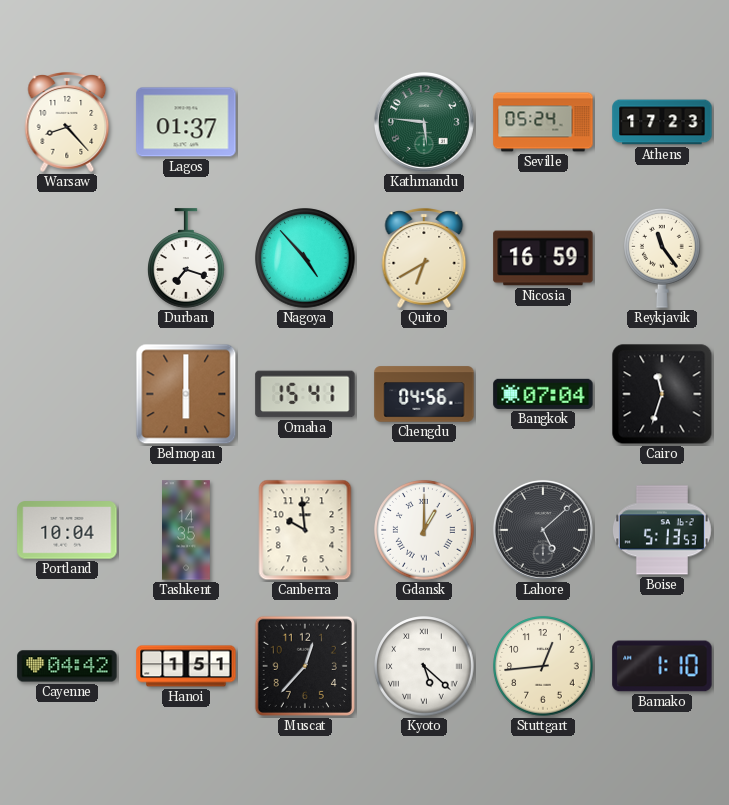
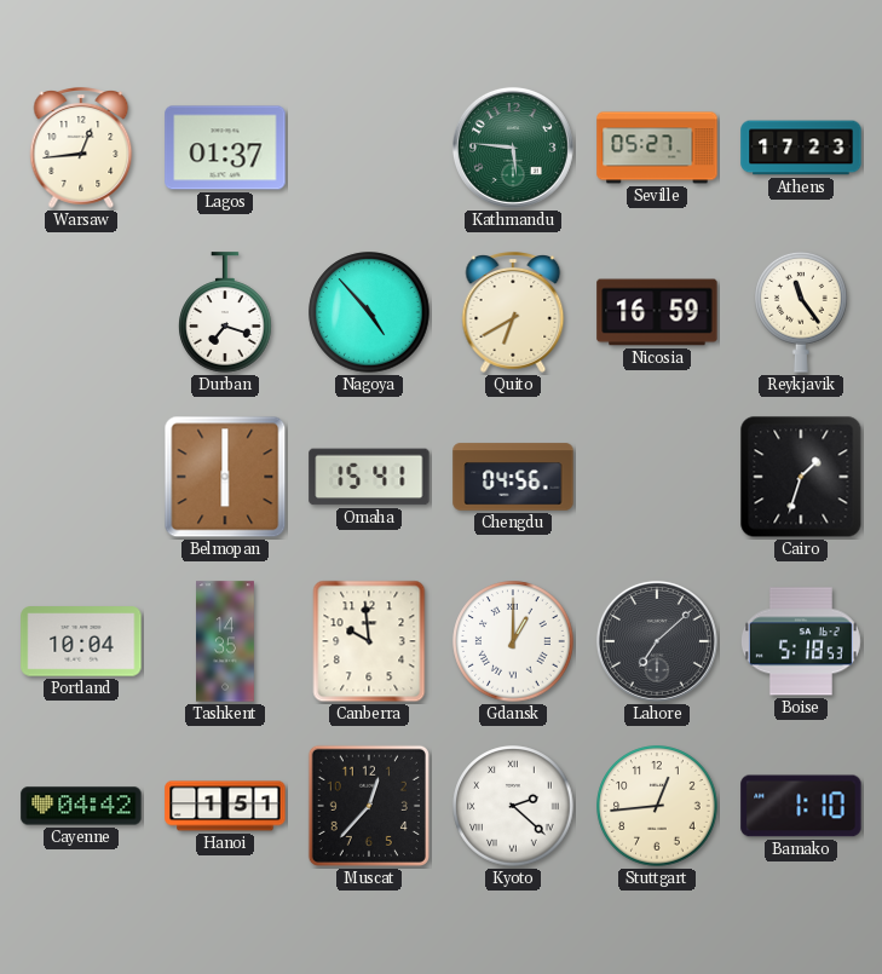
Warsaw: 8:23 -> 12:44
Seville: 05:24 -> 05:27
Bangkok: 07:04 -> none
Cairo: 11:33 -> 1:33
Lahore: 5:08 -> 7:08
Boise: 5:13 -> 5:18
Kyoto: 5:22 -> 2:22
